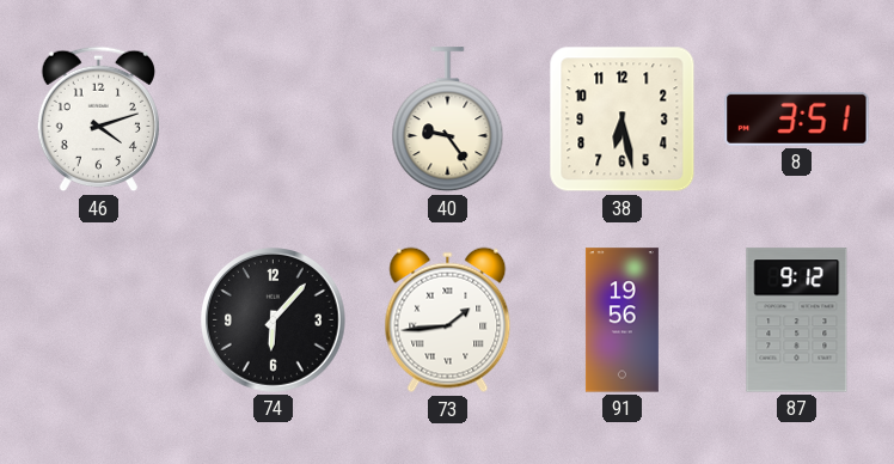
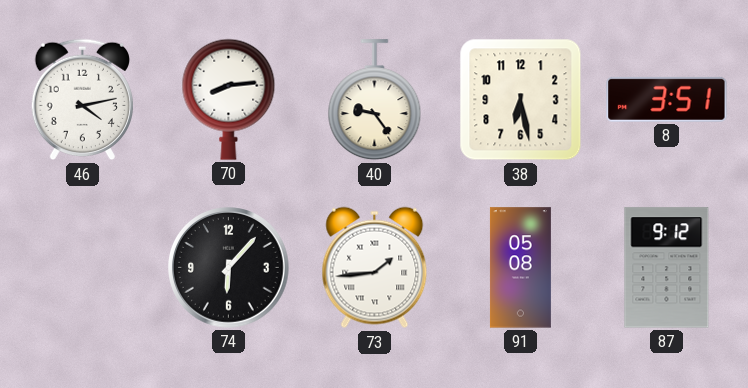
46: 4:12 -> 4:13
70: none -> 8:14
91: 19:56 -> 05:08
